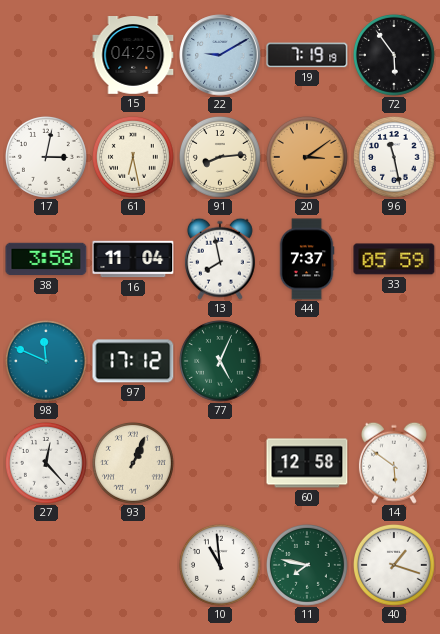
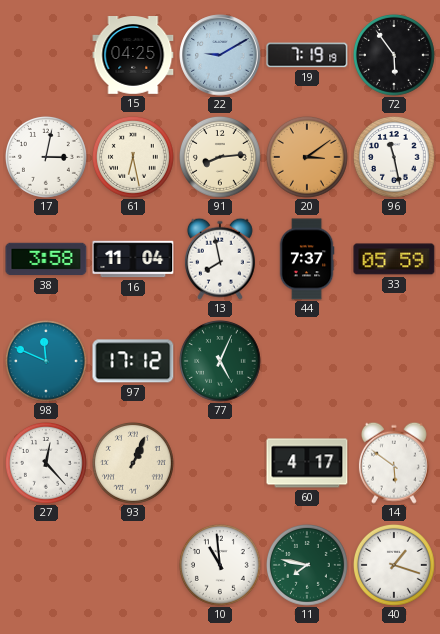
60: 12:58 -> 4:17
